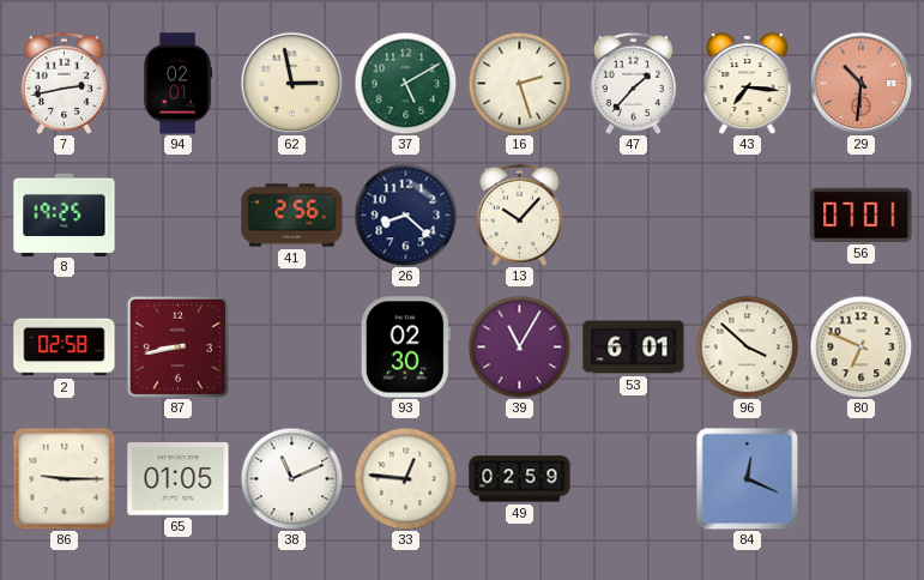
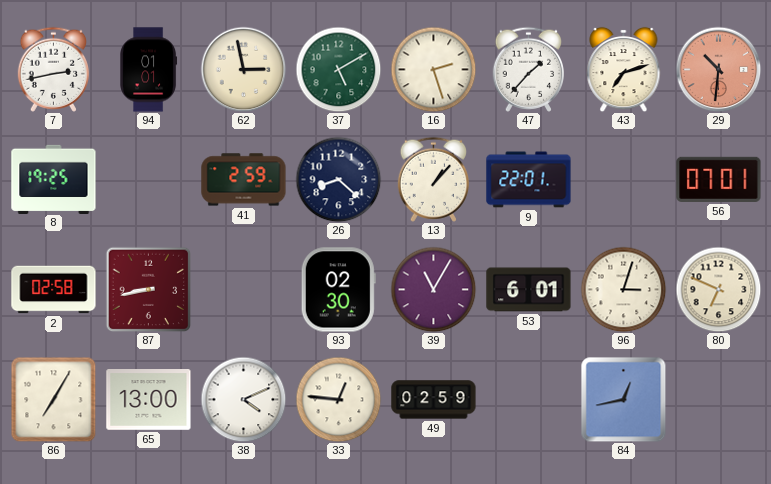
94: 02:01 -> 01:01
43: 7:16 -> 7:12
41: 2:56 -> 2:59
13: 10:07 -> 1:07
9: none -> 22:01
96: 3:52 -> 3:03
86: 9:15 -> 7:05
65: 01:05 -> 13:00
38: 11:11 -> 4:11
84: 12:19 -> 12:43
